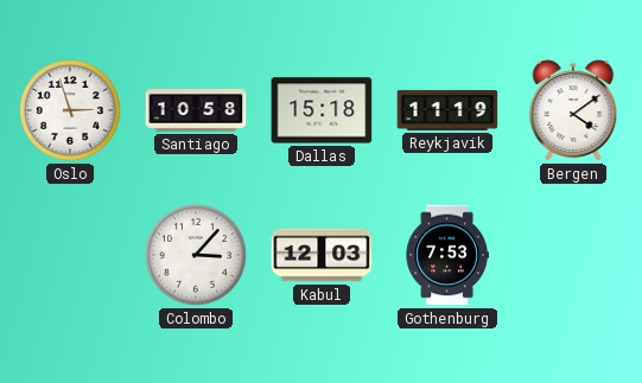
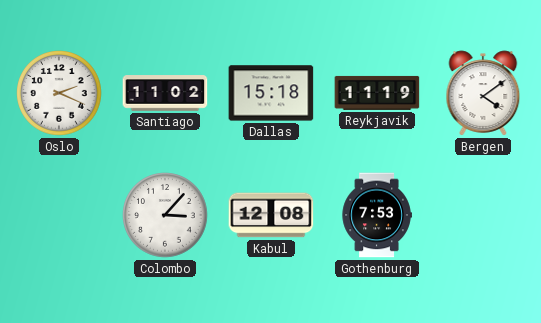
Oslo: 2:57 -> 2:19
Santiago: 10:58 -> 11:02
Kabul: 12:03 -> 12:08
